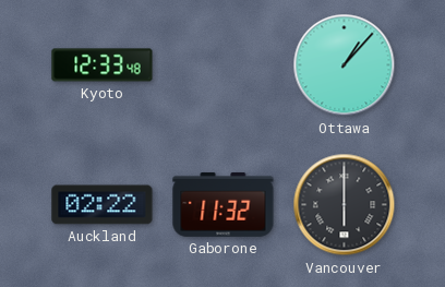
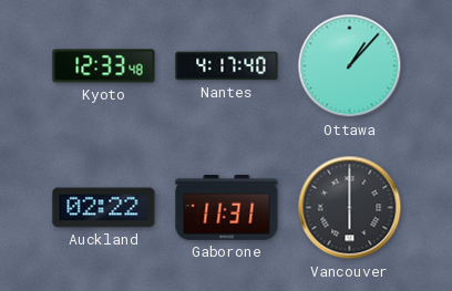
Nantes: none -> 4:17
Gaborone: 11:32 -> 11:31
